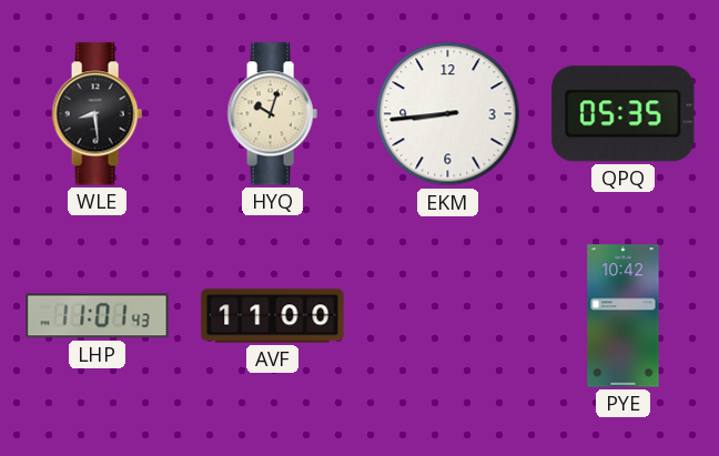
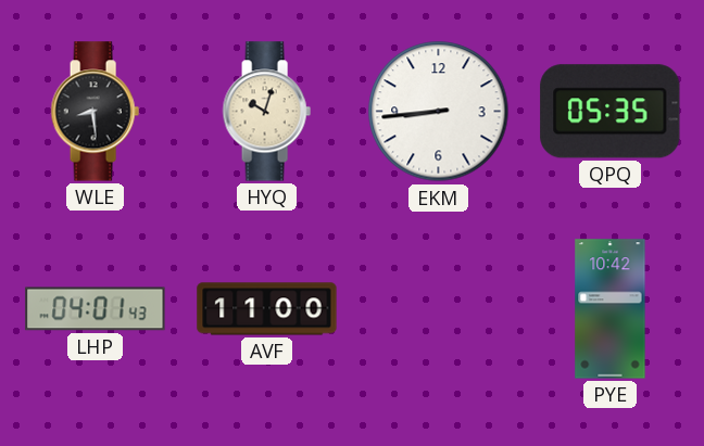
LHP: 11:01 -> 04:01
